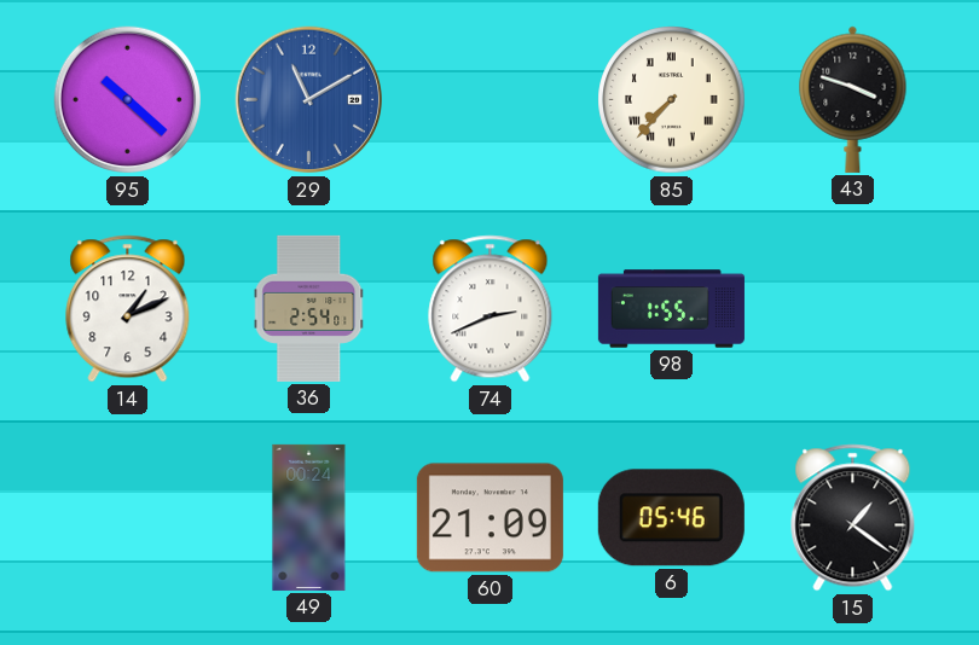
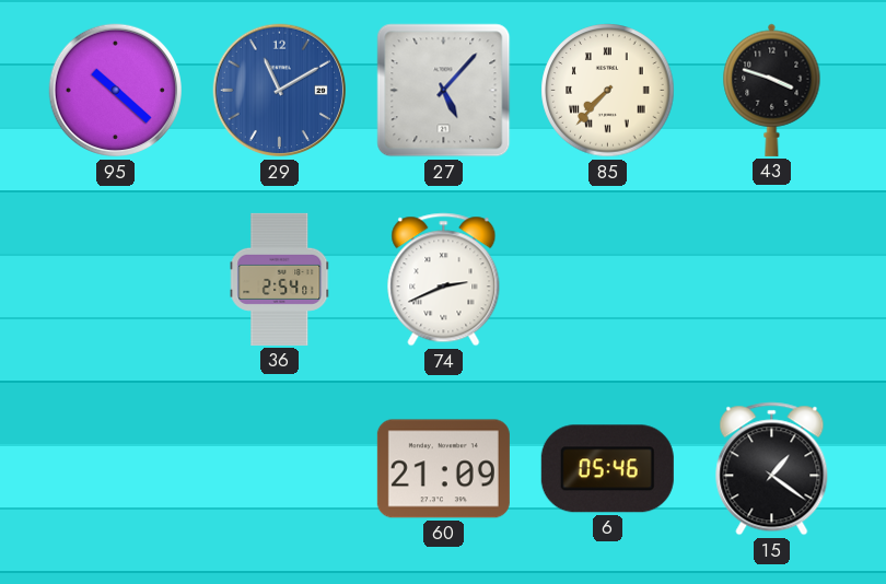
27: none -> 5:07
14: 1:11 -> none
98: 1:55 -> none
49: 00:24 -> none
